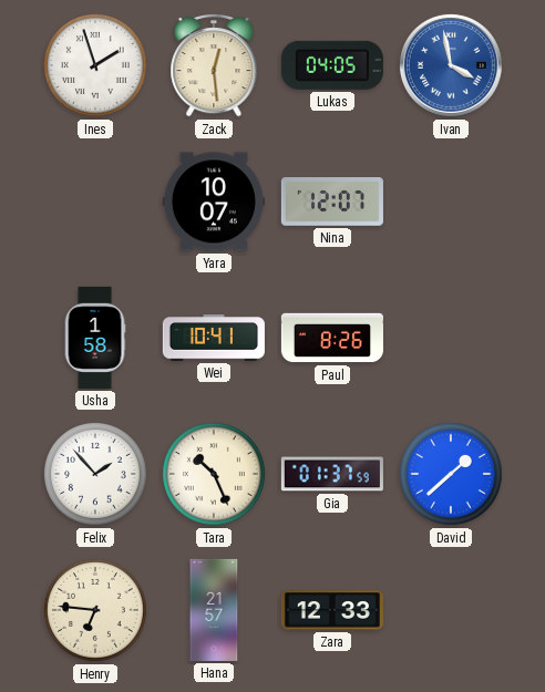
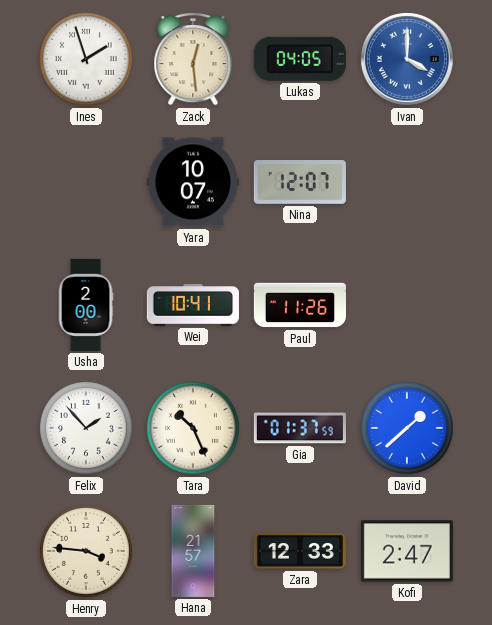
Ivan: 3:58 -> 4:00
Usha: 1:58 -> 2:00
Paul: 8:26 -> 11:26
Henry: 6:46 -> 3:46
Kofi: none -> 2:47
